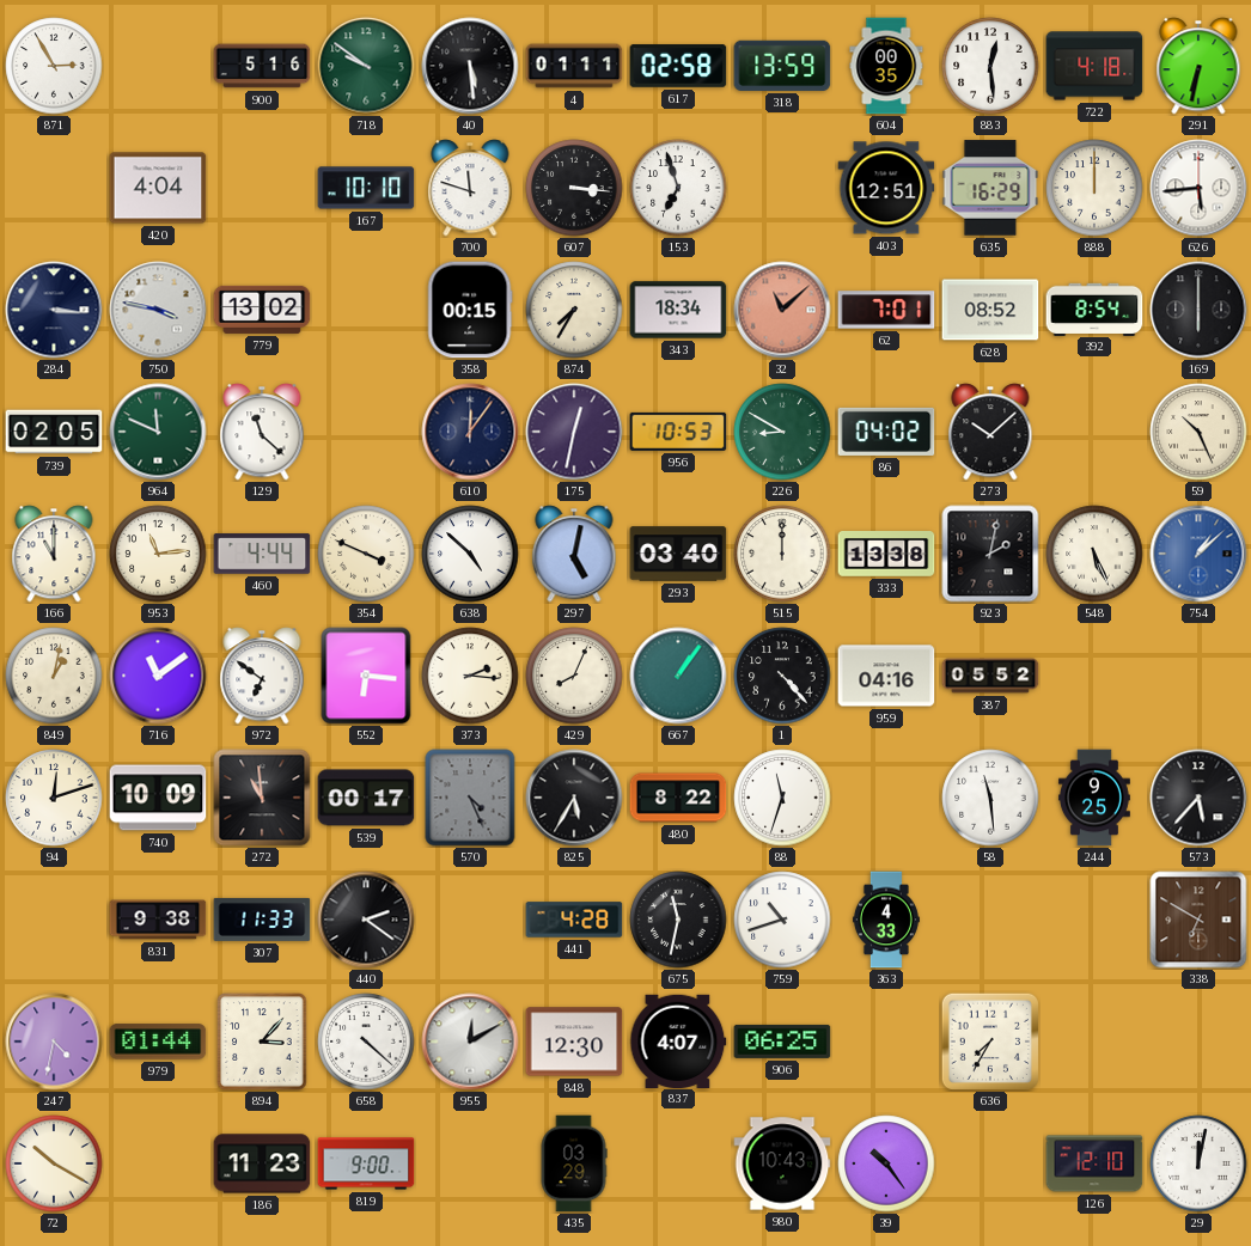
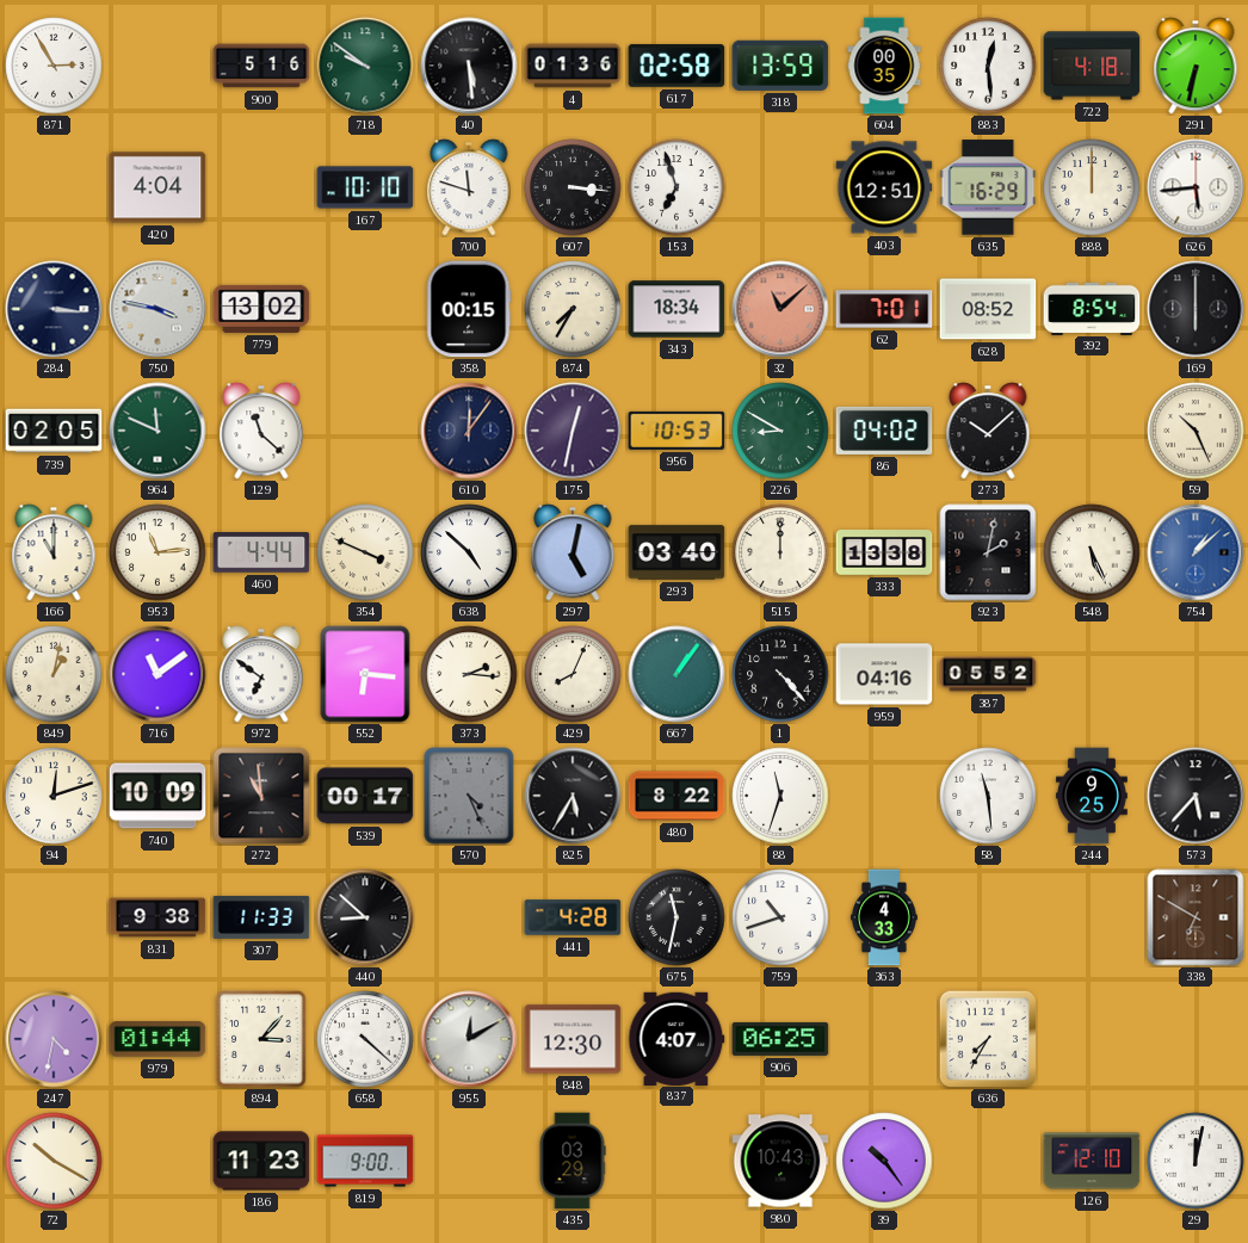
4: 01:11 -> 01:36
440: 2:21 -> 8:52
